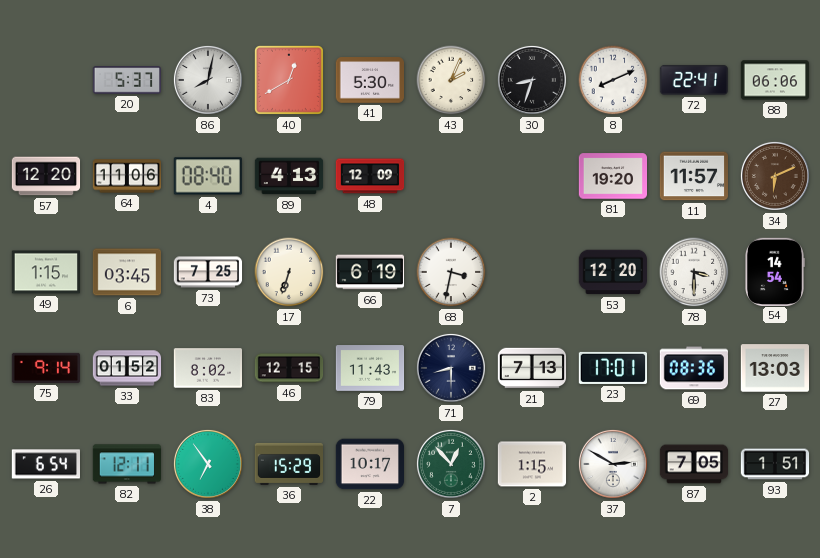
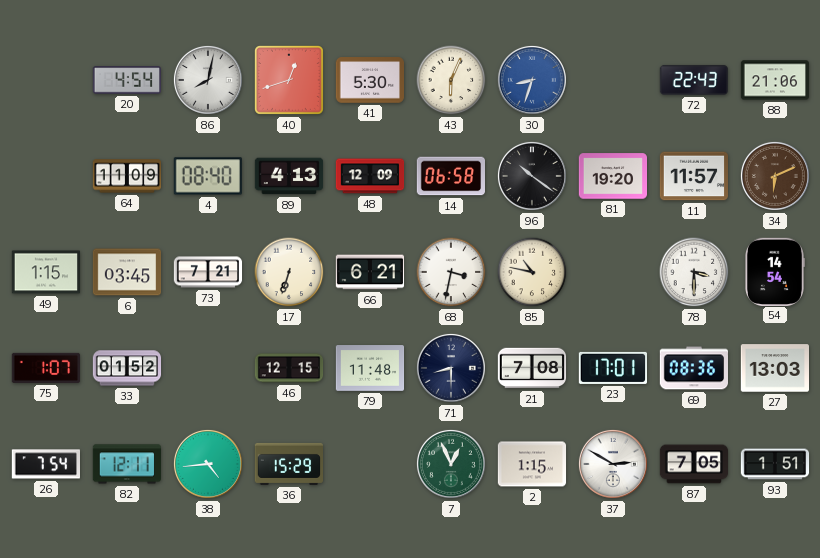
20: 5:37 -> 4:54
40: 12:40 -> 12:42
43: 2:04 -> 6:04
30 dial: black -> blue
8: 8:11 -> none
72: 22:41 -> 22:43
88: 06:06 -> 21:06
57: 12:20 -> none
64: 11:06 -> 11:09
14: none -> 06:58
96: none -> 10:21
73: 7:25 -> 7:21
66: 6:19 -> 6:21
85: none -> 10:47
53: 12:20 -> none
75: 9:14 -> 1:07
83: 8:02 -> none
79: 11:43 -> 11:48
21: 7:13 -> 7:08
26: 6:54 -> 7:54
38: 6:54 -> 4:44
22: 10:17 -> none
7: 12:53 -> 12:56
